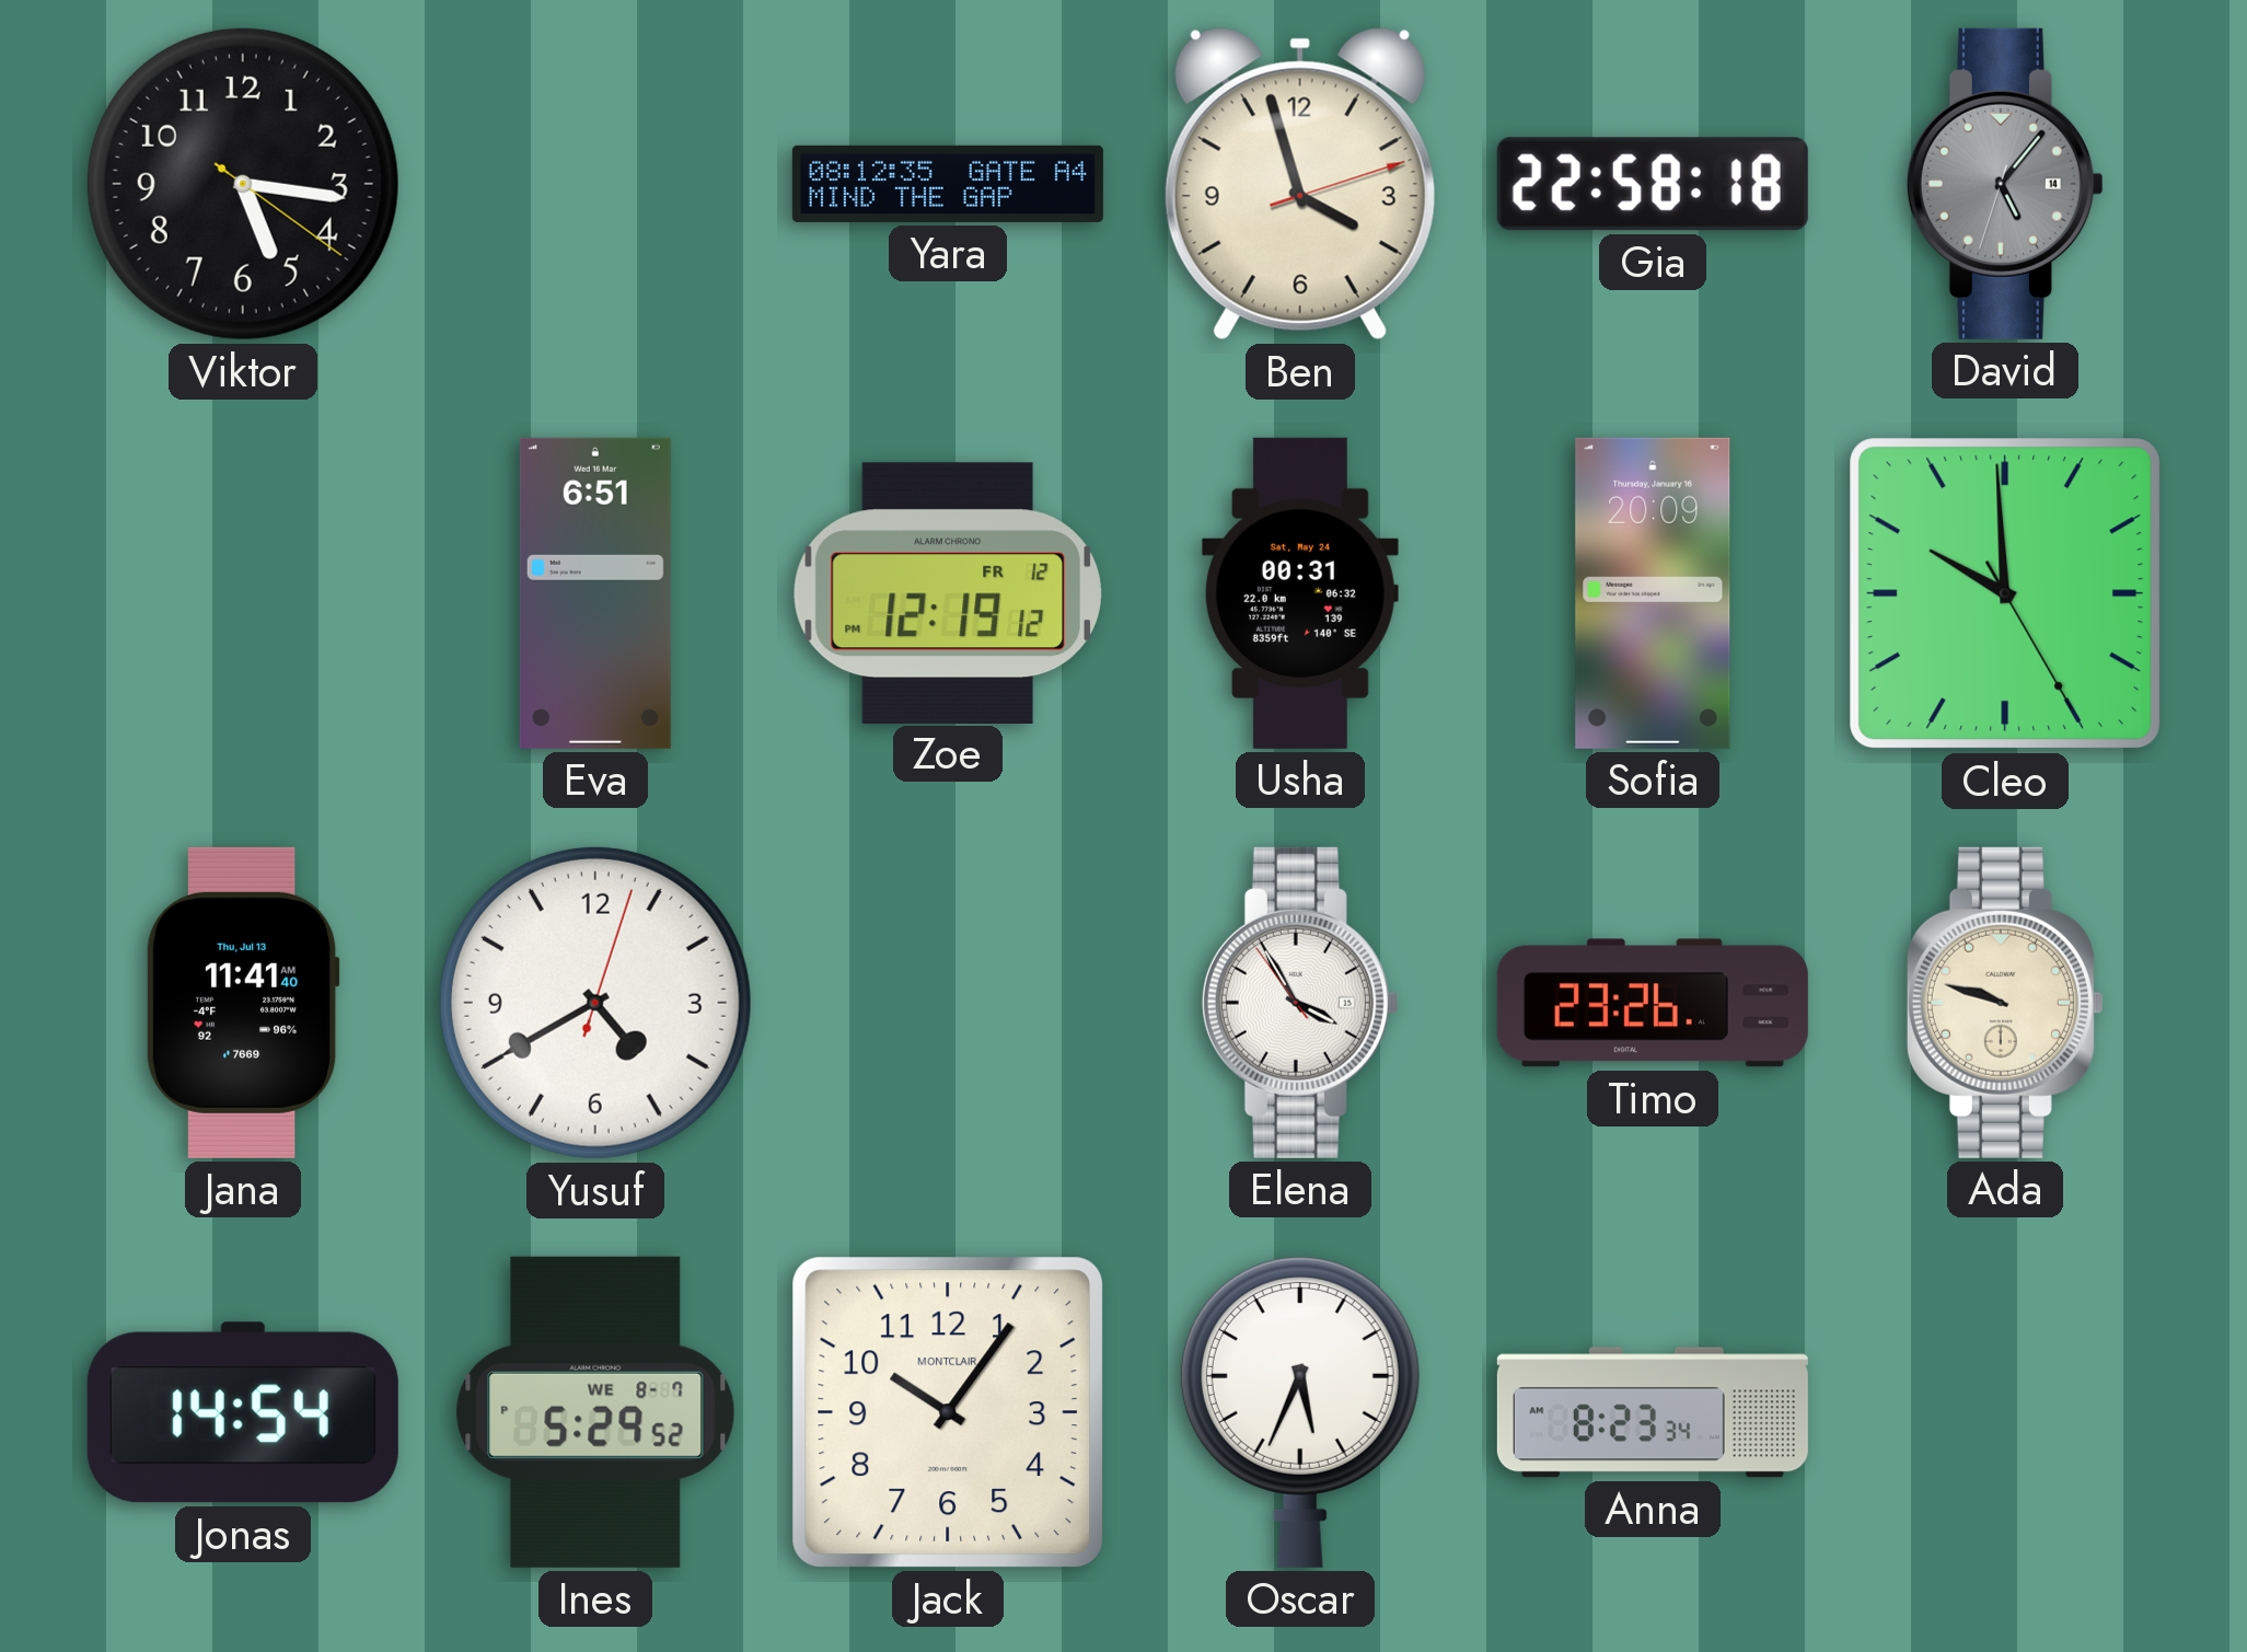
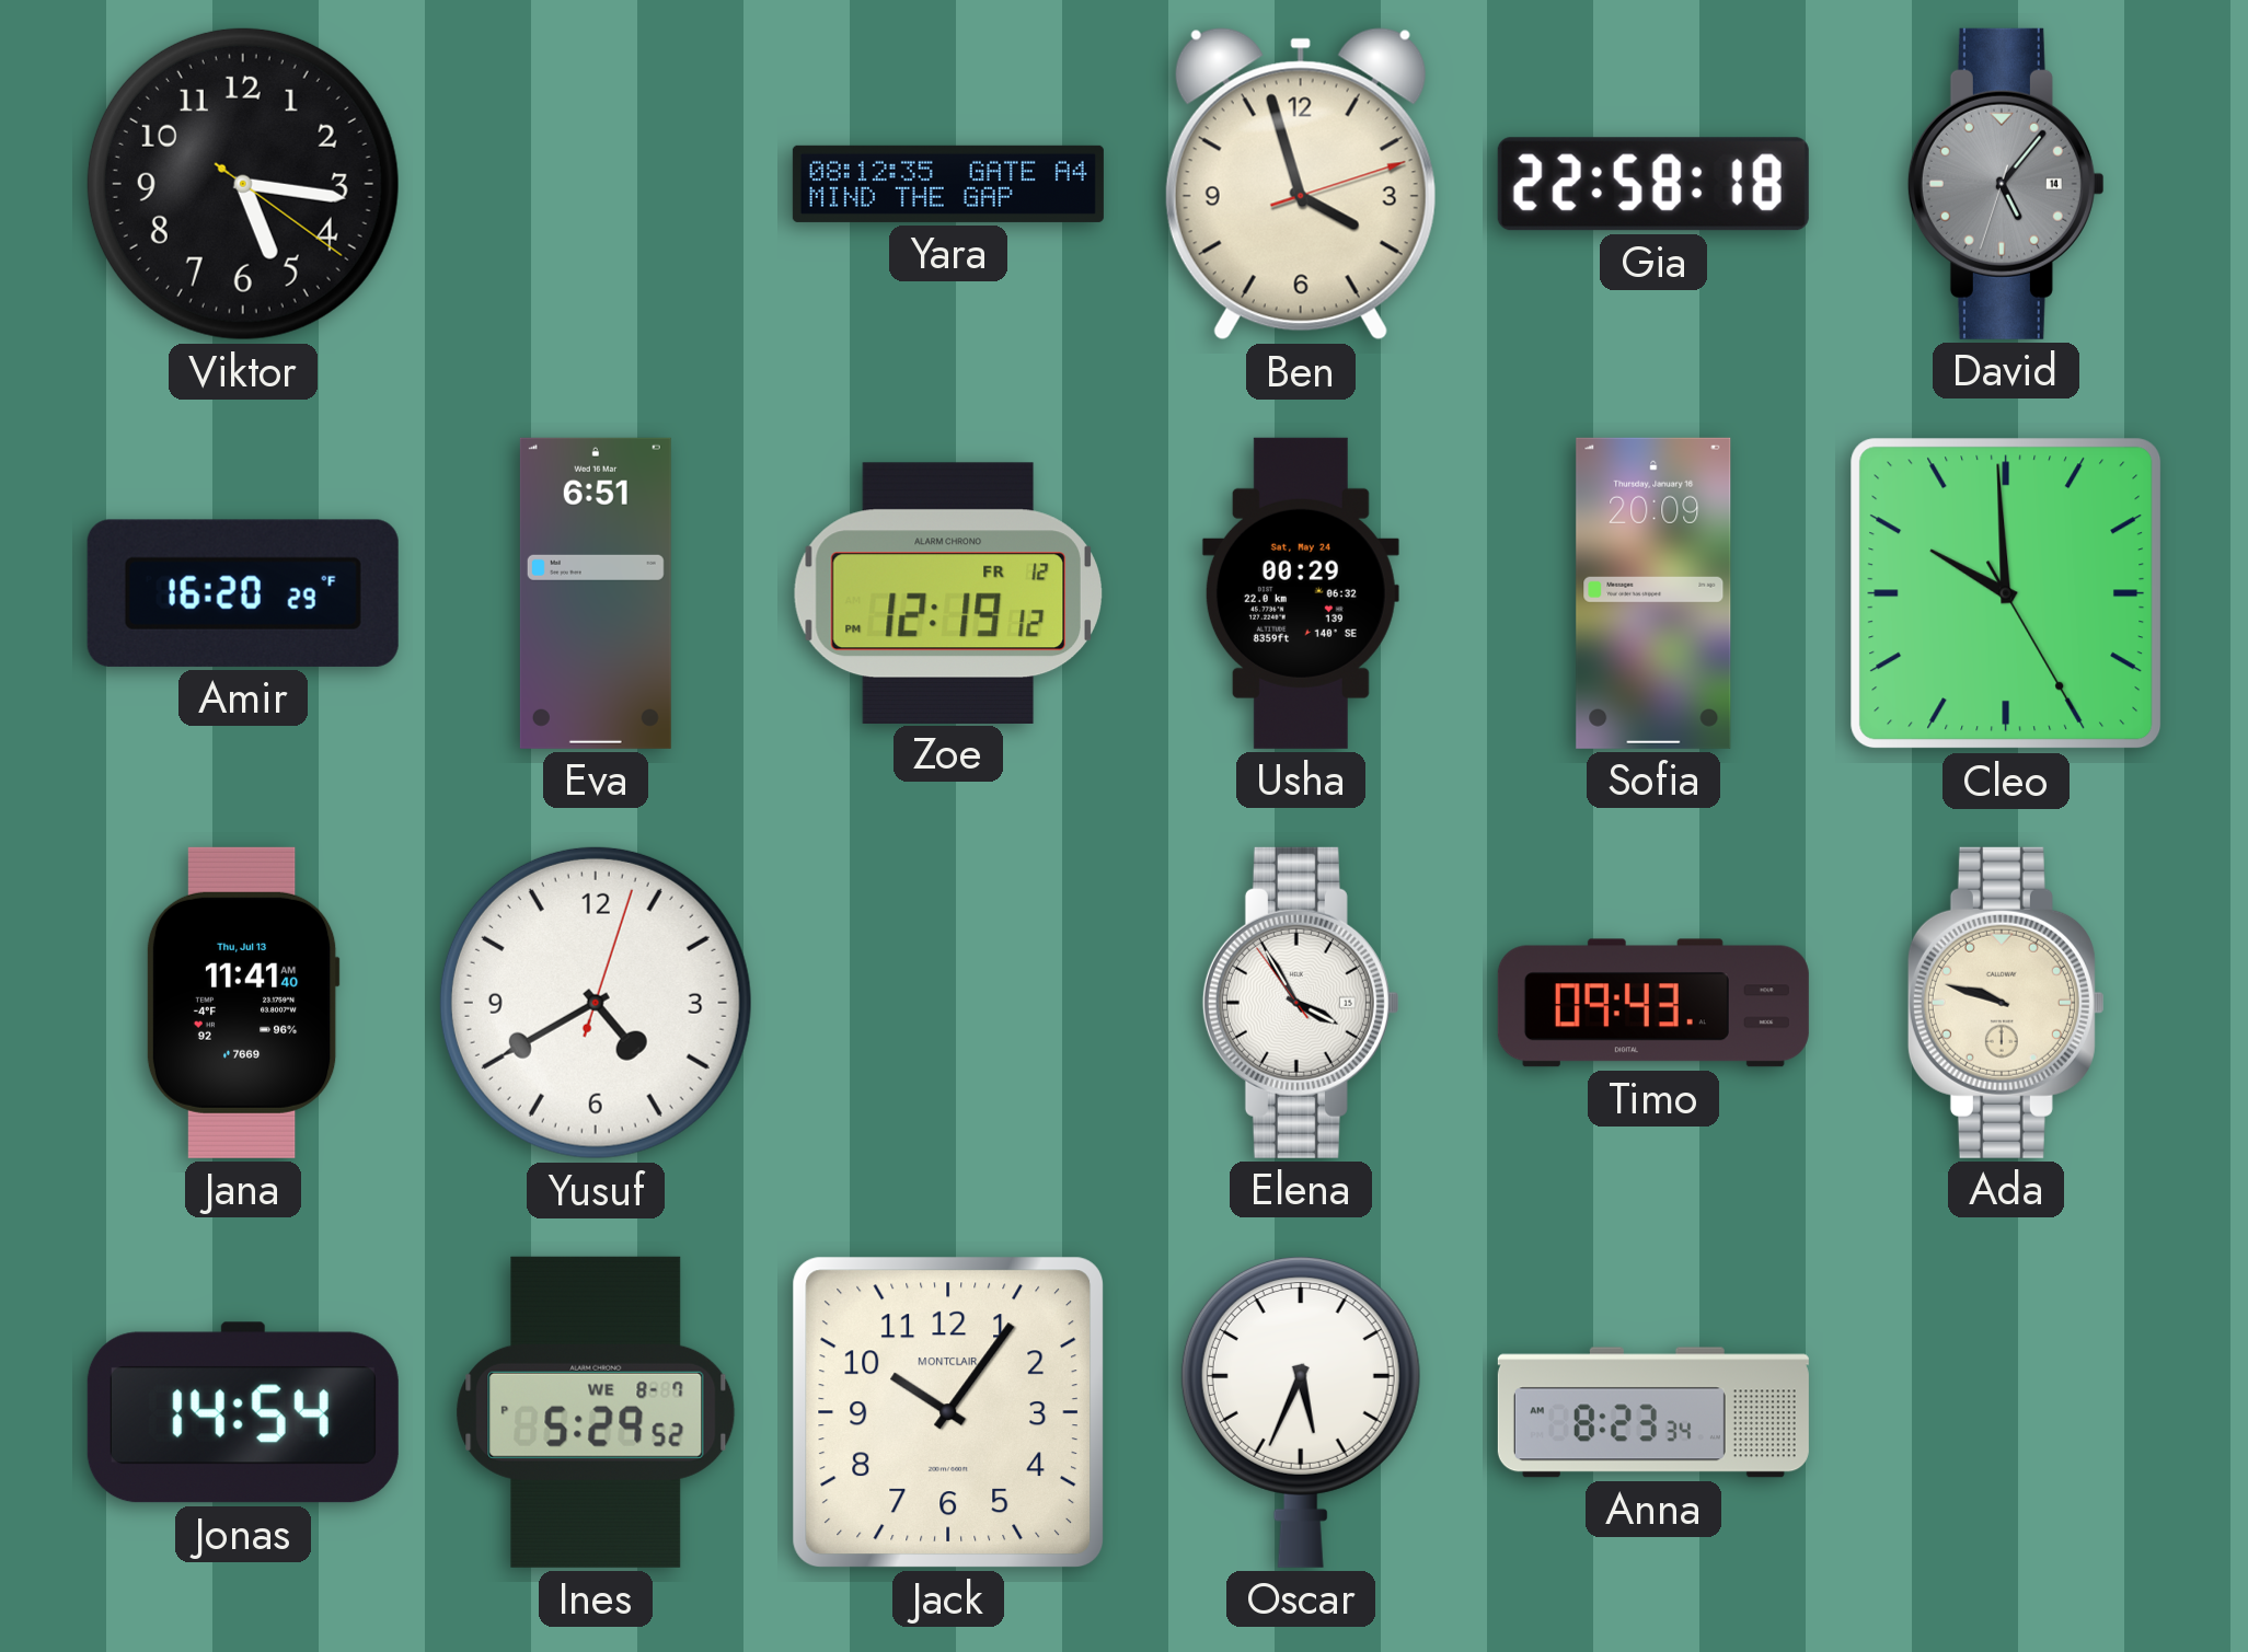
Amir: none -> 16:20
Usha: 00:31 -> 00:29
Timo: 23:26 -> 09:43
